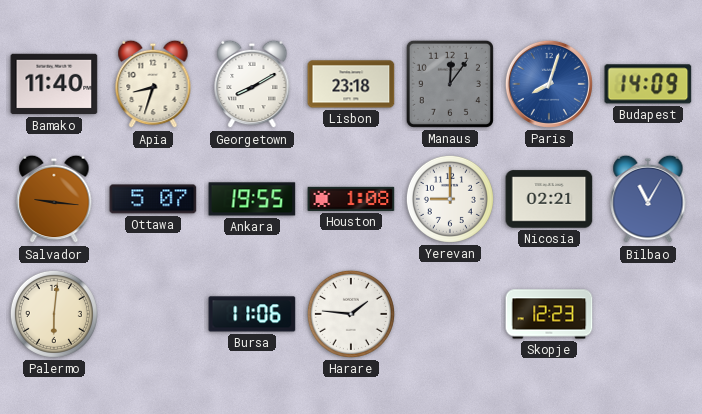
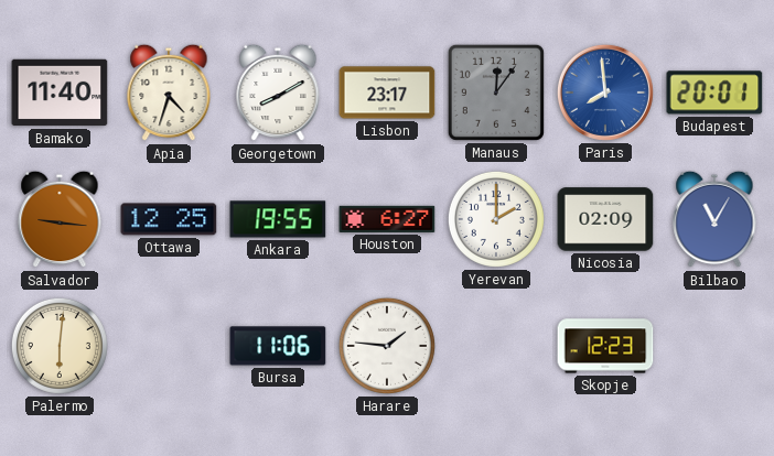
Apia: 8:33 -> 4:33
Lisbon: 23:18 -> 23:17
Paris: 8:03 -> 7:59
Budapest: 14:09 -> 20:01
Ottawa: 5:07 -> 12:25
Houston: 1:08 -> 6:27
Yerevan: 9:00 -> 2:00
Nicosia: 02:21 -> 02:09
